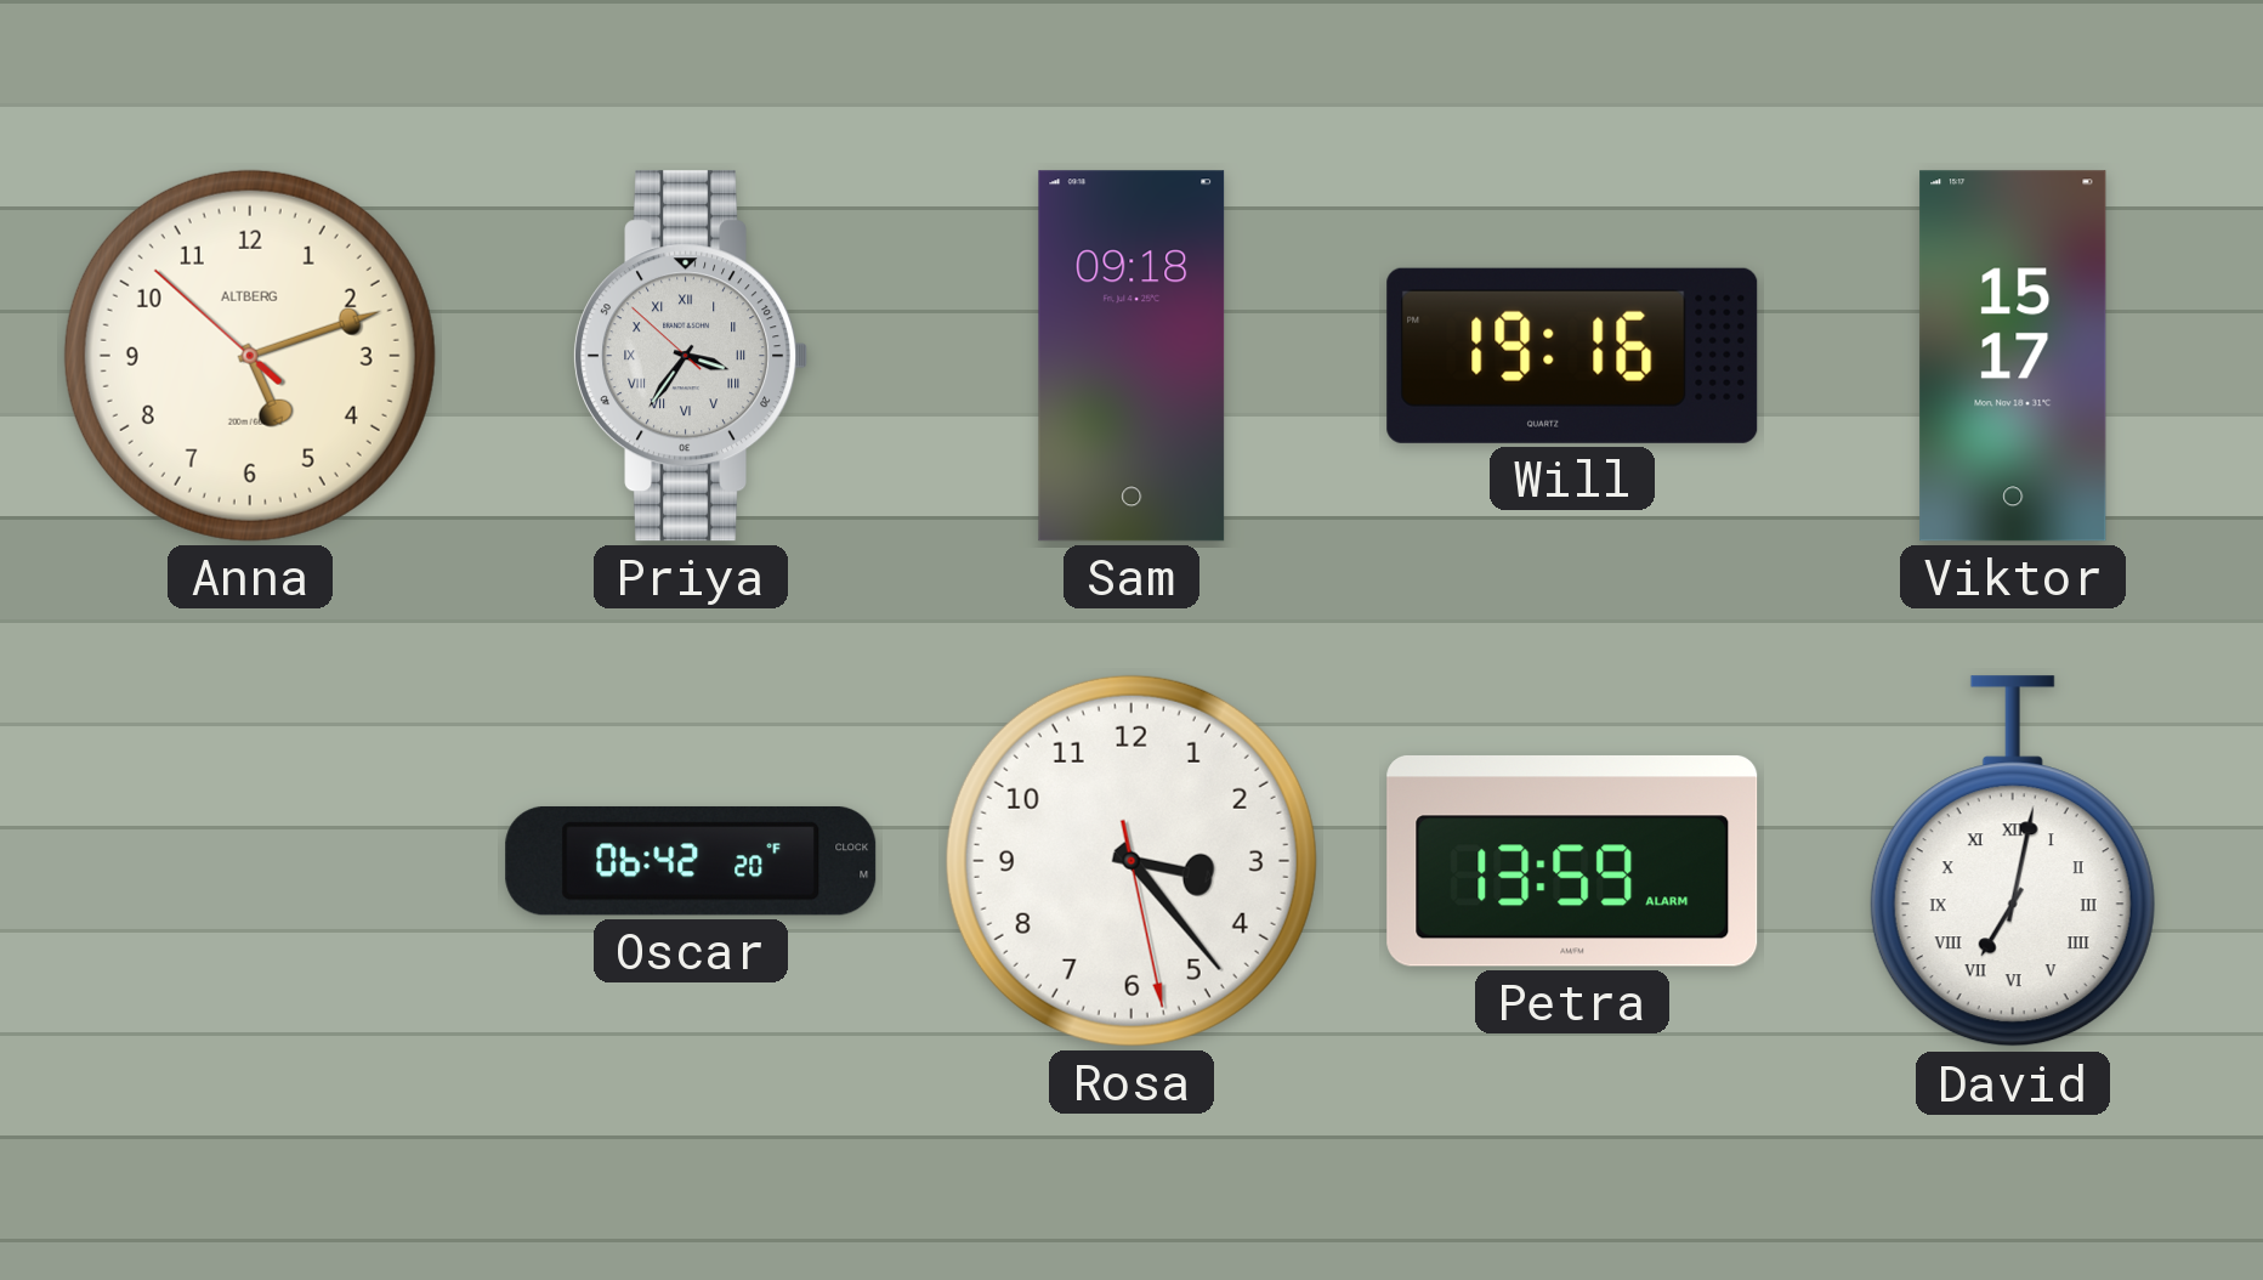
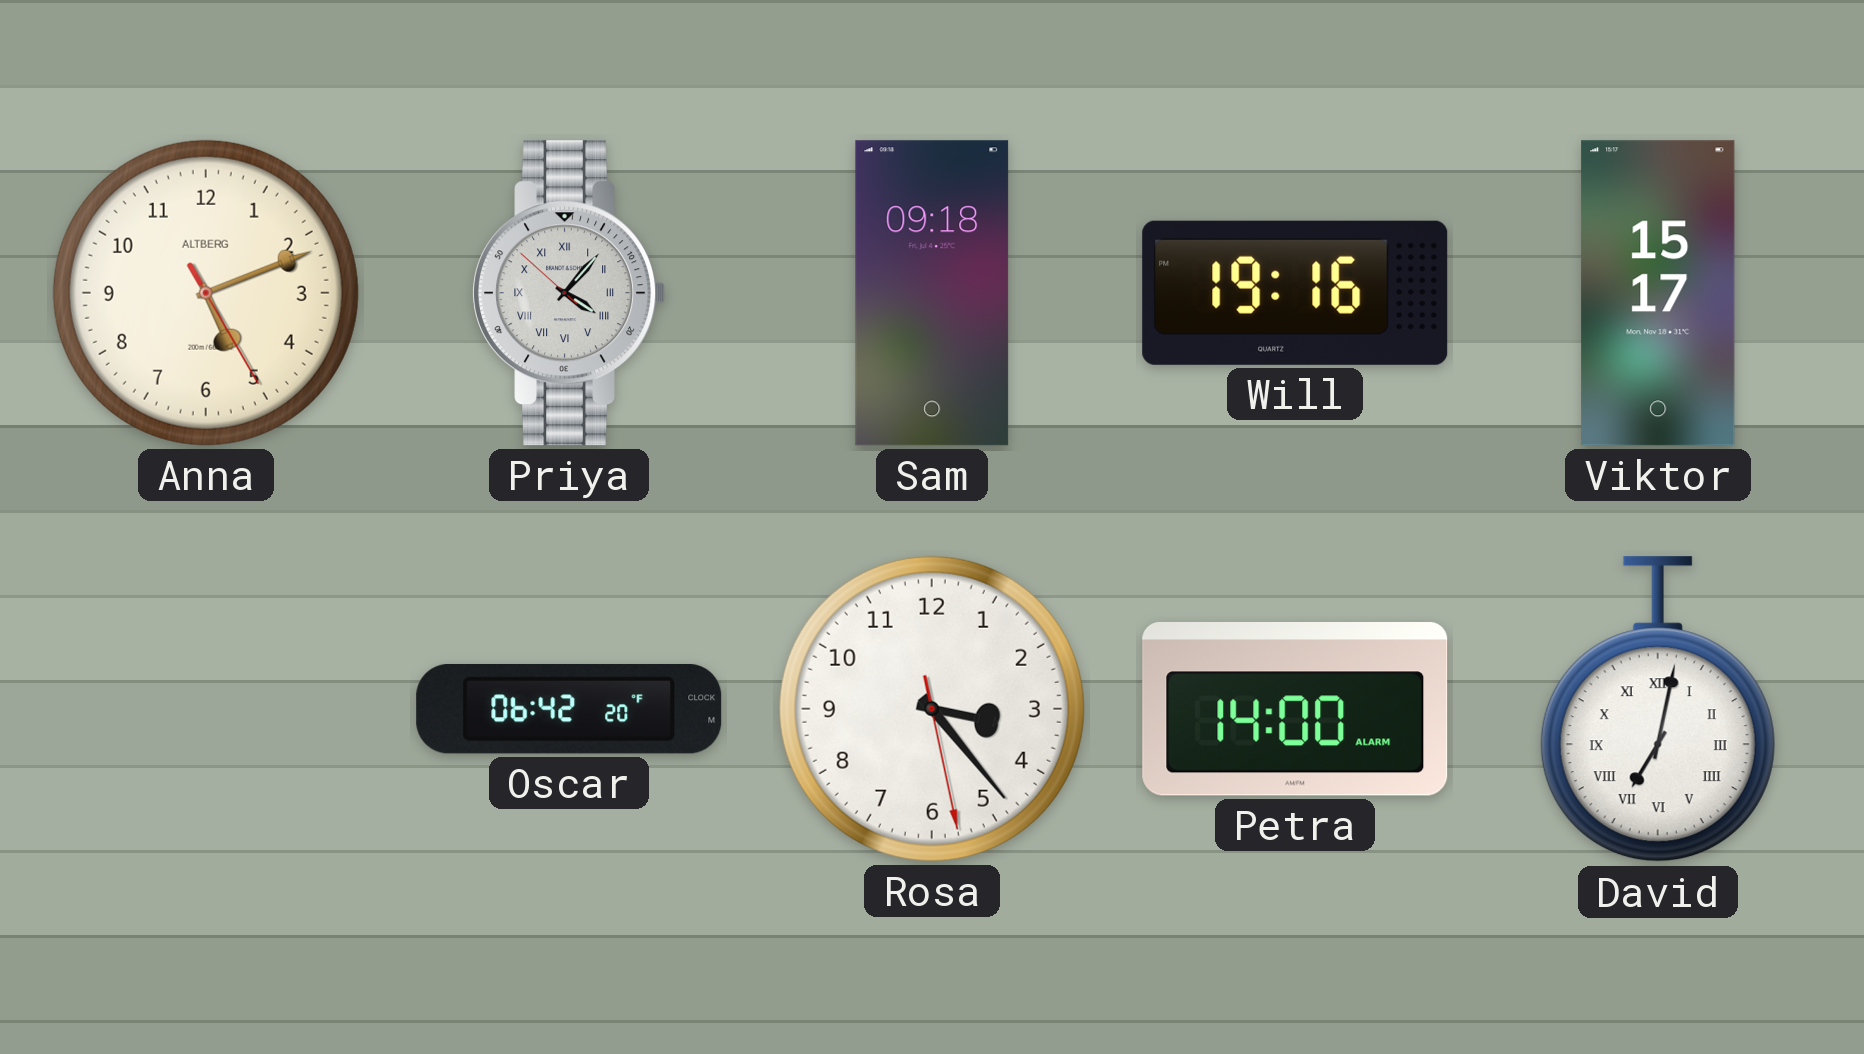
Anna: 5:11:52 -> 5:11:25
Priya: 3:35 -> 4:06
Petra: 13:59 -> 14:00
